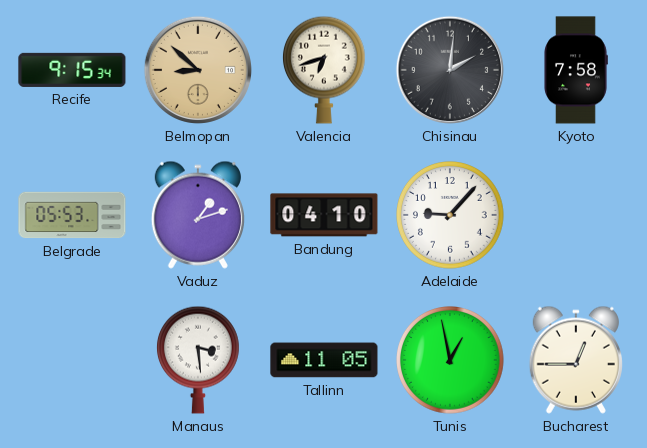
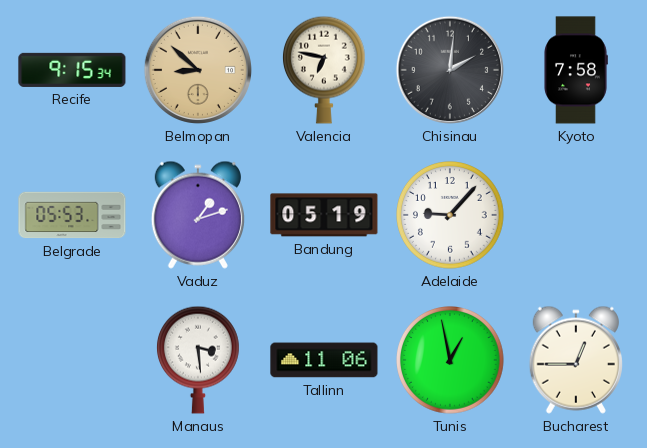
Valencia: 6:42 -> 6:47
Bandung: 04:10 -> 05:19
Tallinn: 11:05 -> 11:06
